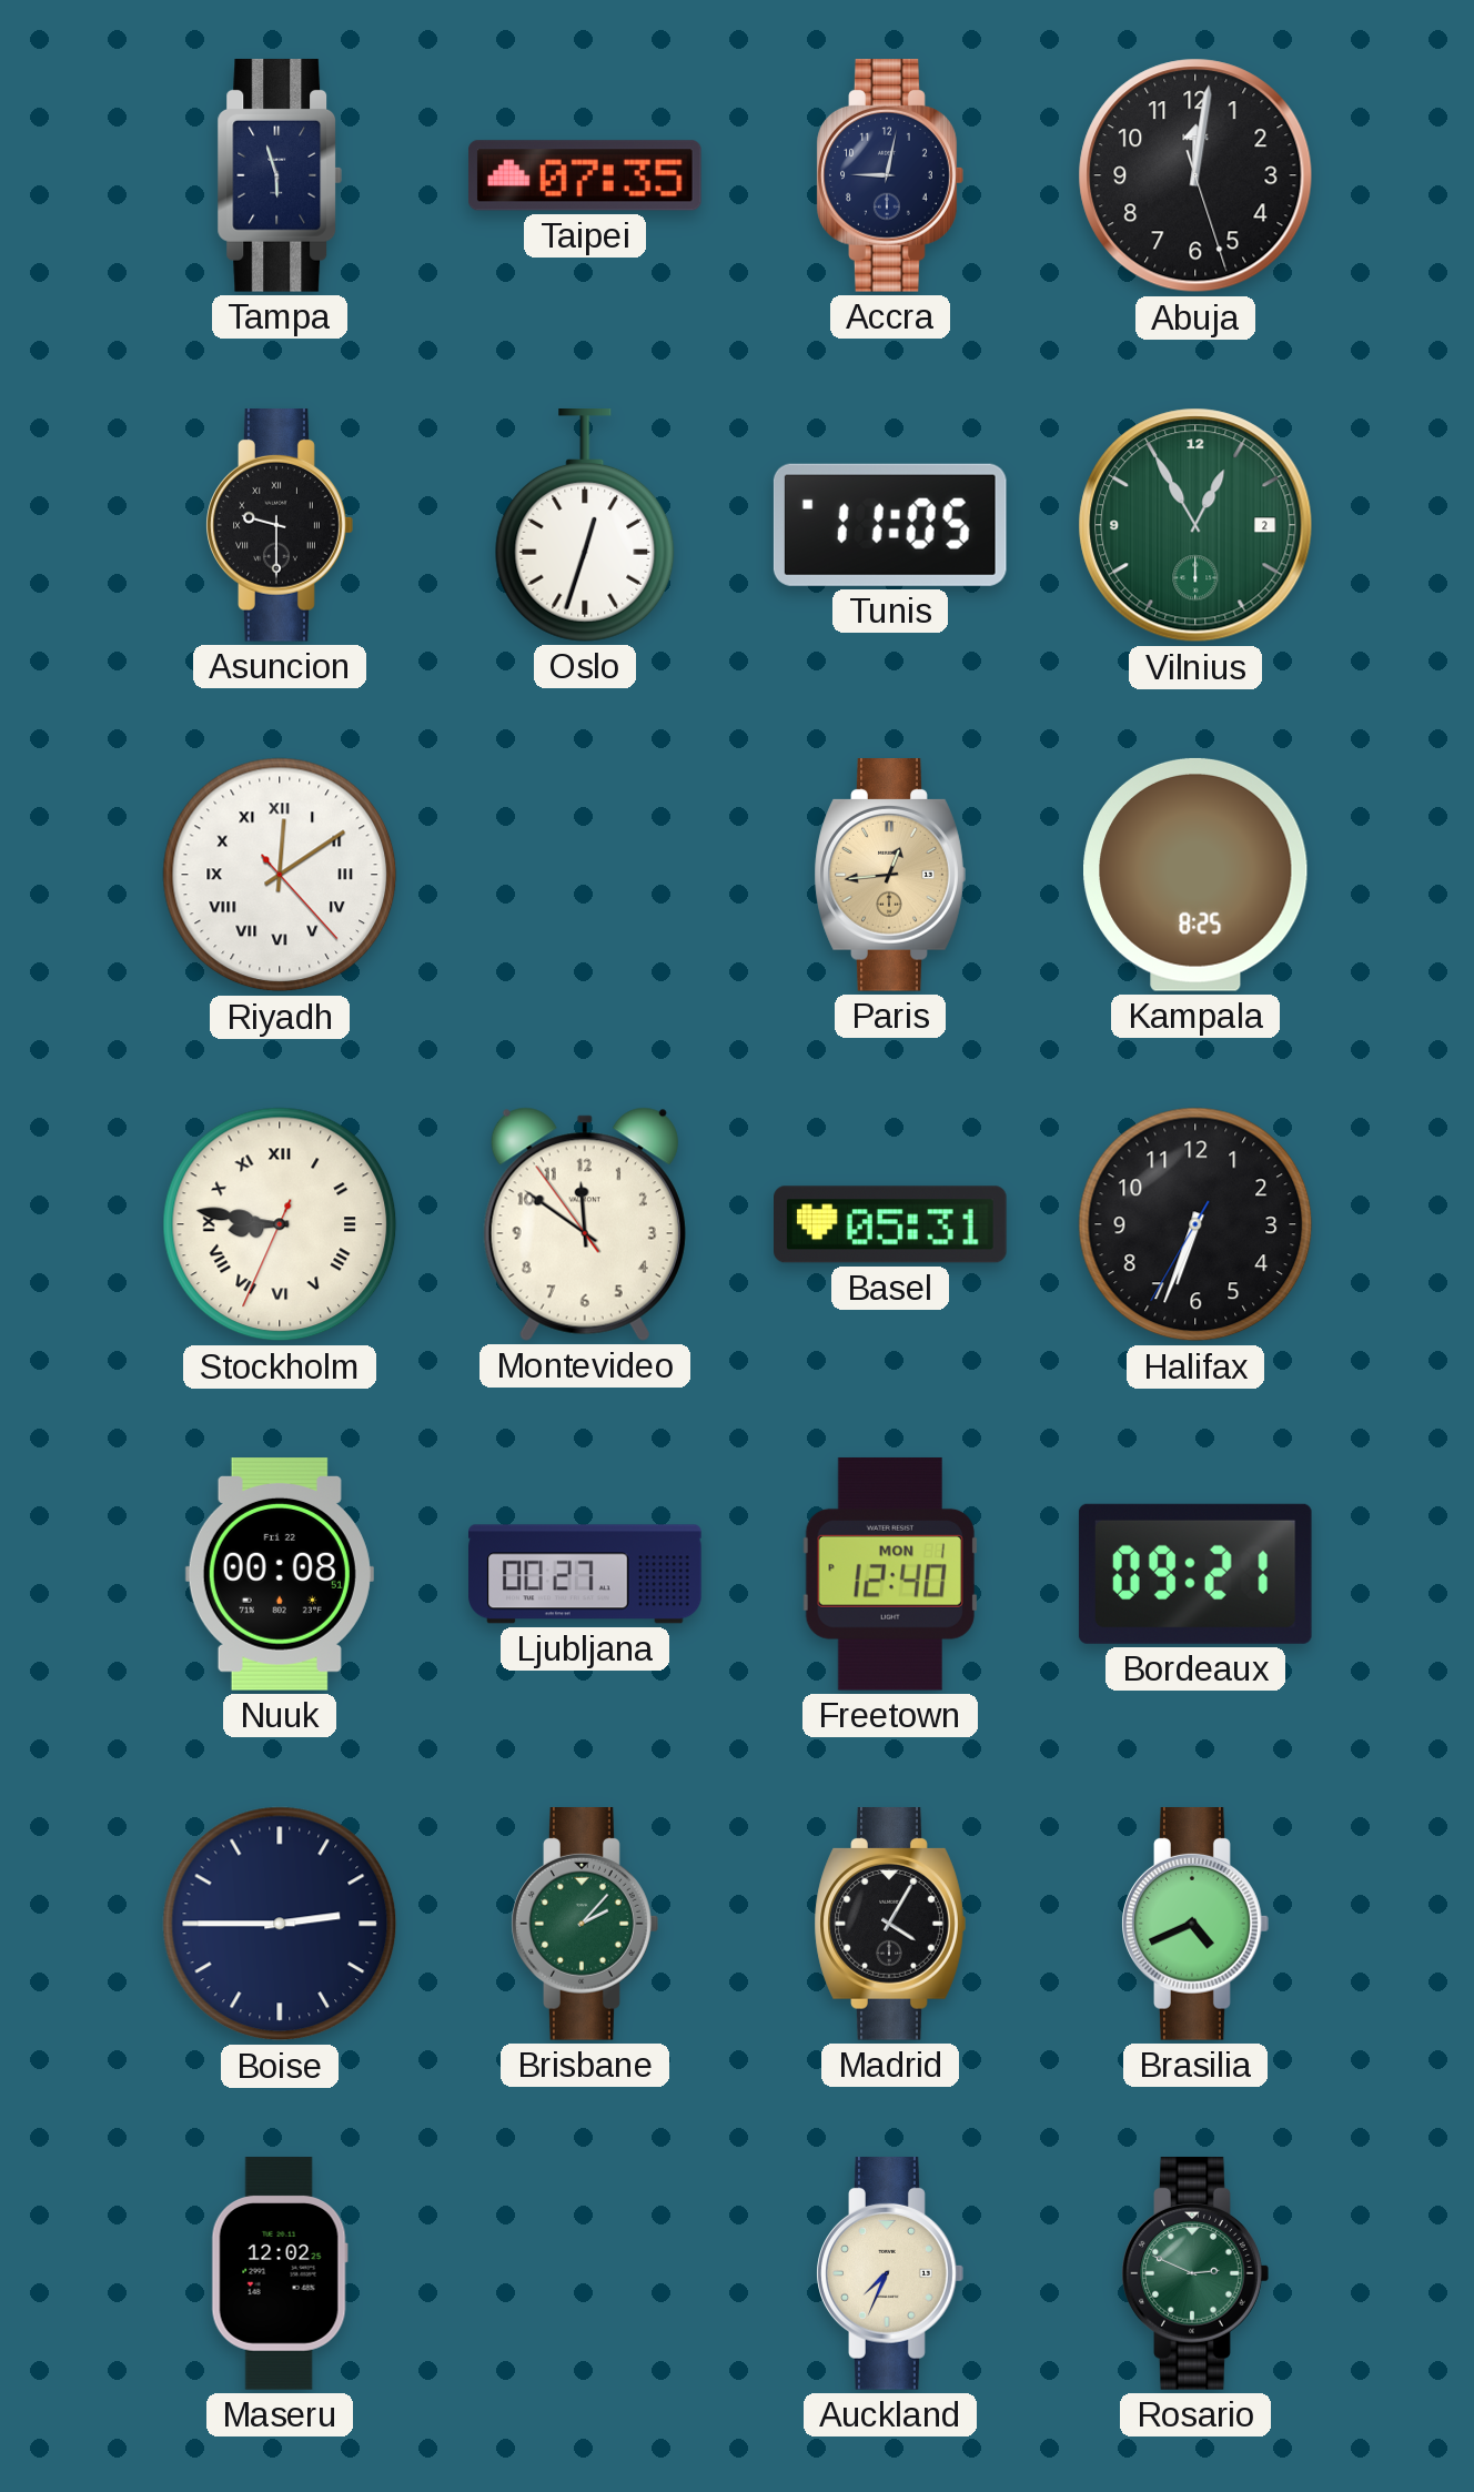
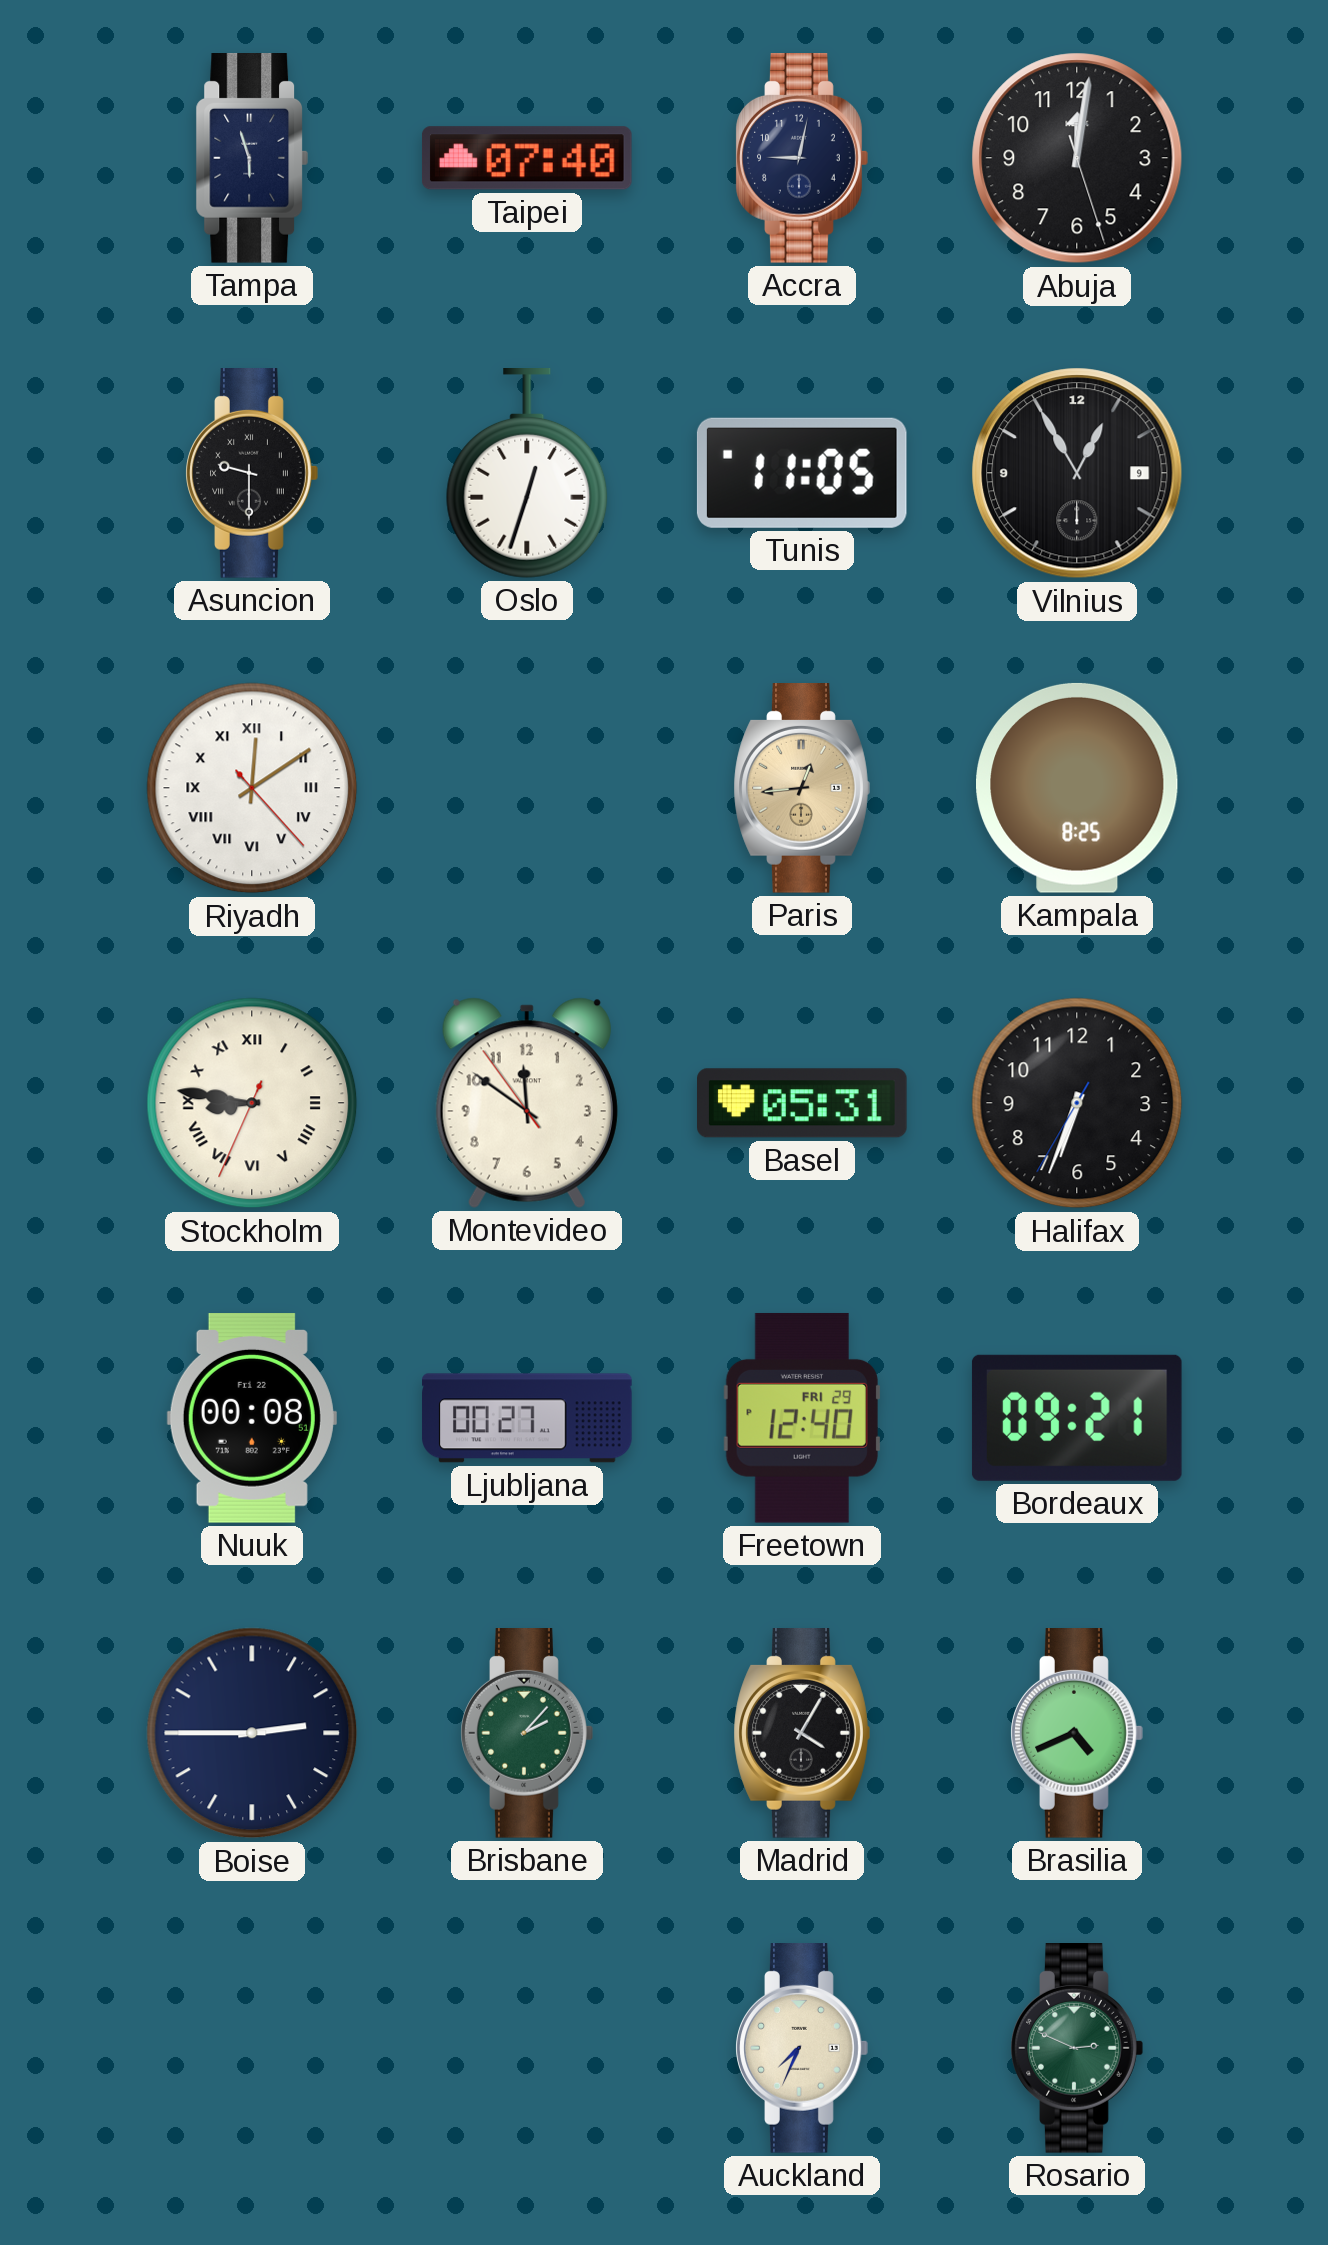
Taipei: 07:35 -> 07:40
Vilnius date: 2 -> 9
Vilnius dial: green -> black
Freetown date: MON 1 -> FRI 29
Maseru: 12:02 -> none
